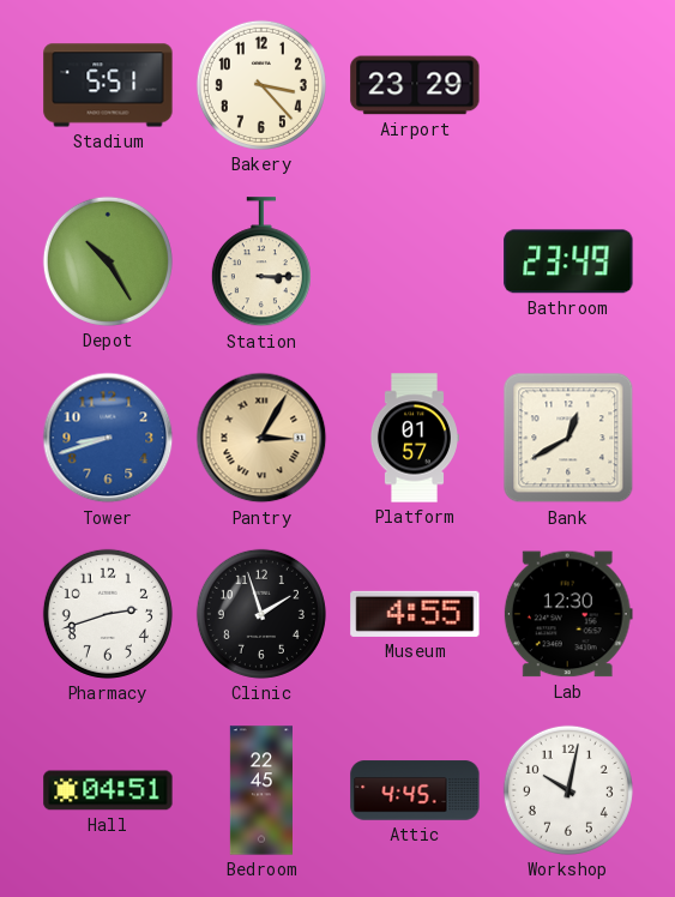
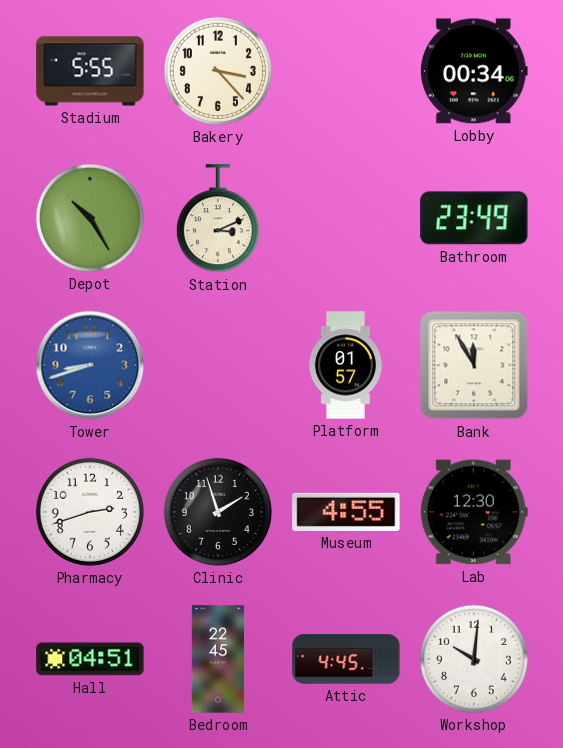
Stadium: 5:51 -> 5:55
Airport: 23:29 -> none
Lobby: none -> 00:34
Station: 3:15 -> 3:11
Pantry: 3:05 -> none
Bank: 12:40 -> 11:55
Workshop: 10:02 -> 10:01
